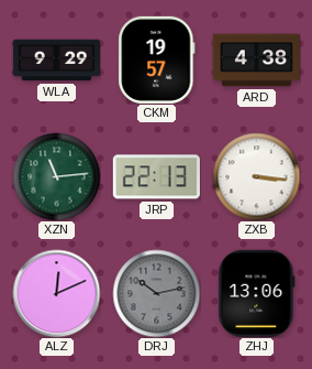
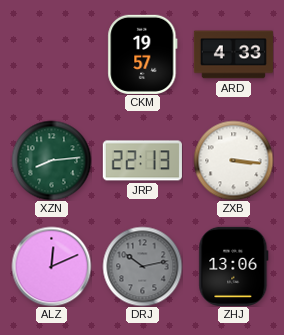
WLA: 9:29 -> none
ARD: 4:38 -> 4:33
XZN: 11:14 -> 8:14
